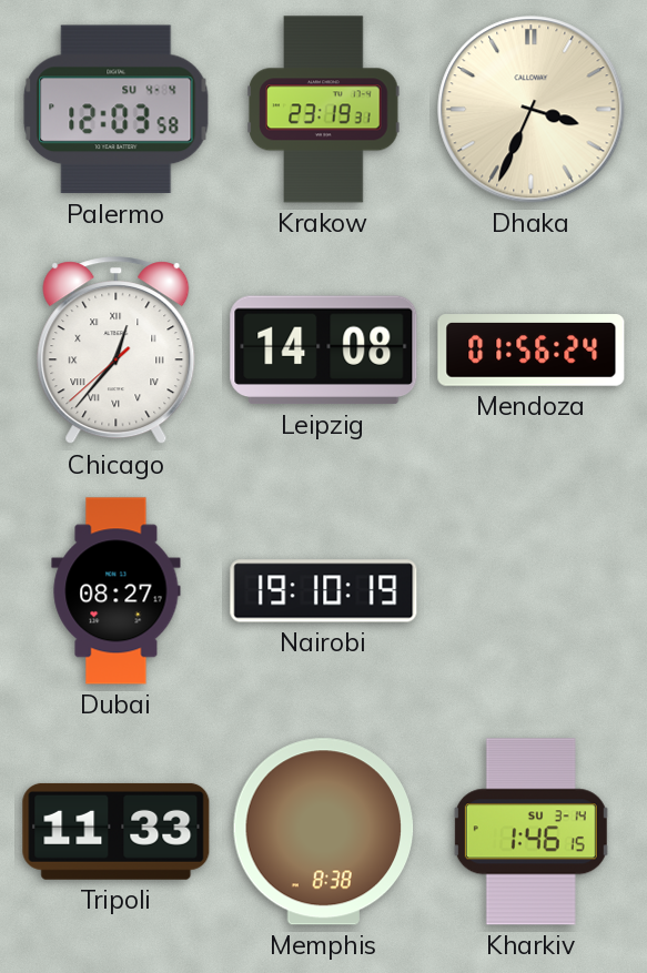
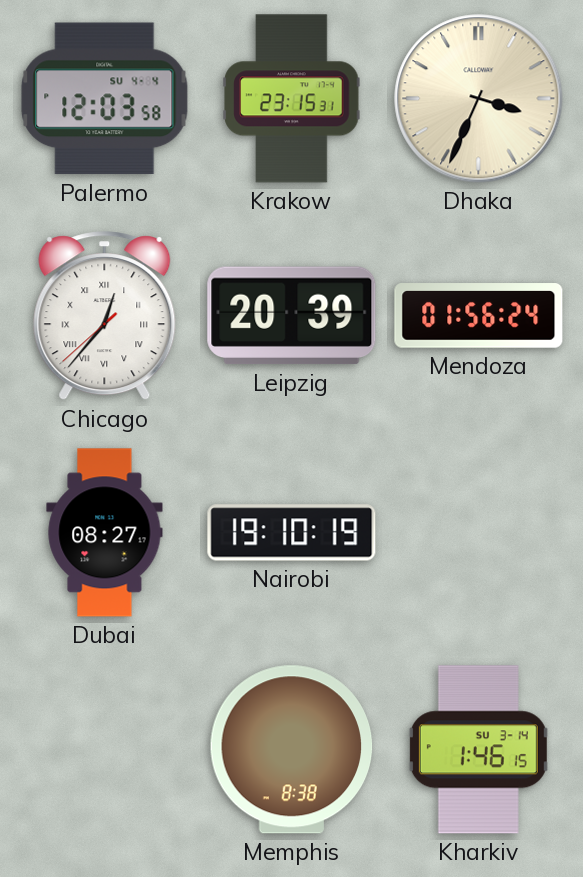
Krakow: 23:19 -> 23:15
Leipzig: 14:08 -> 20:39
Tripoli: 11:33 -> none
